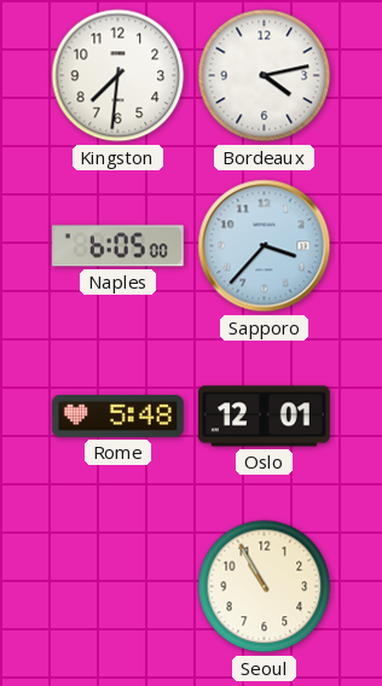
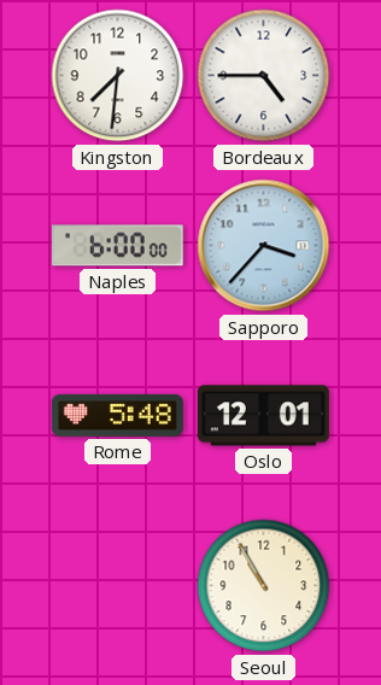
Bordeaux: 4:13 -> 4:45
Naples: 6:05 -> 6:00
